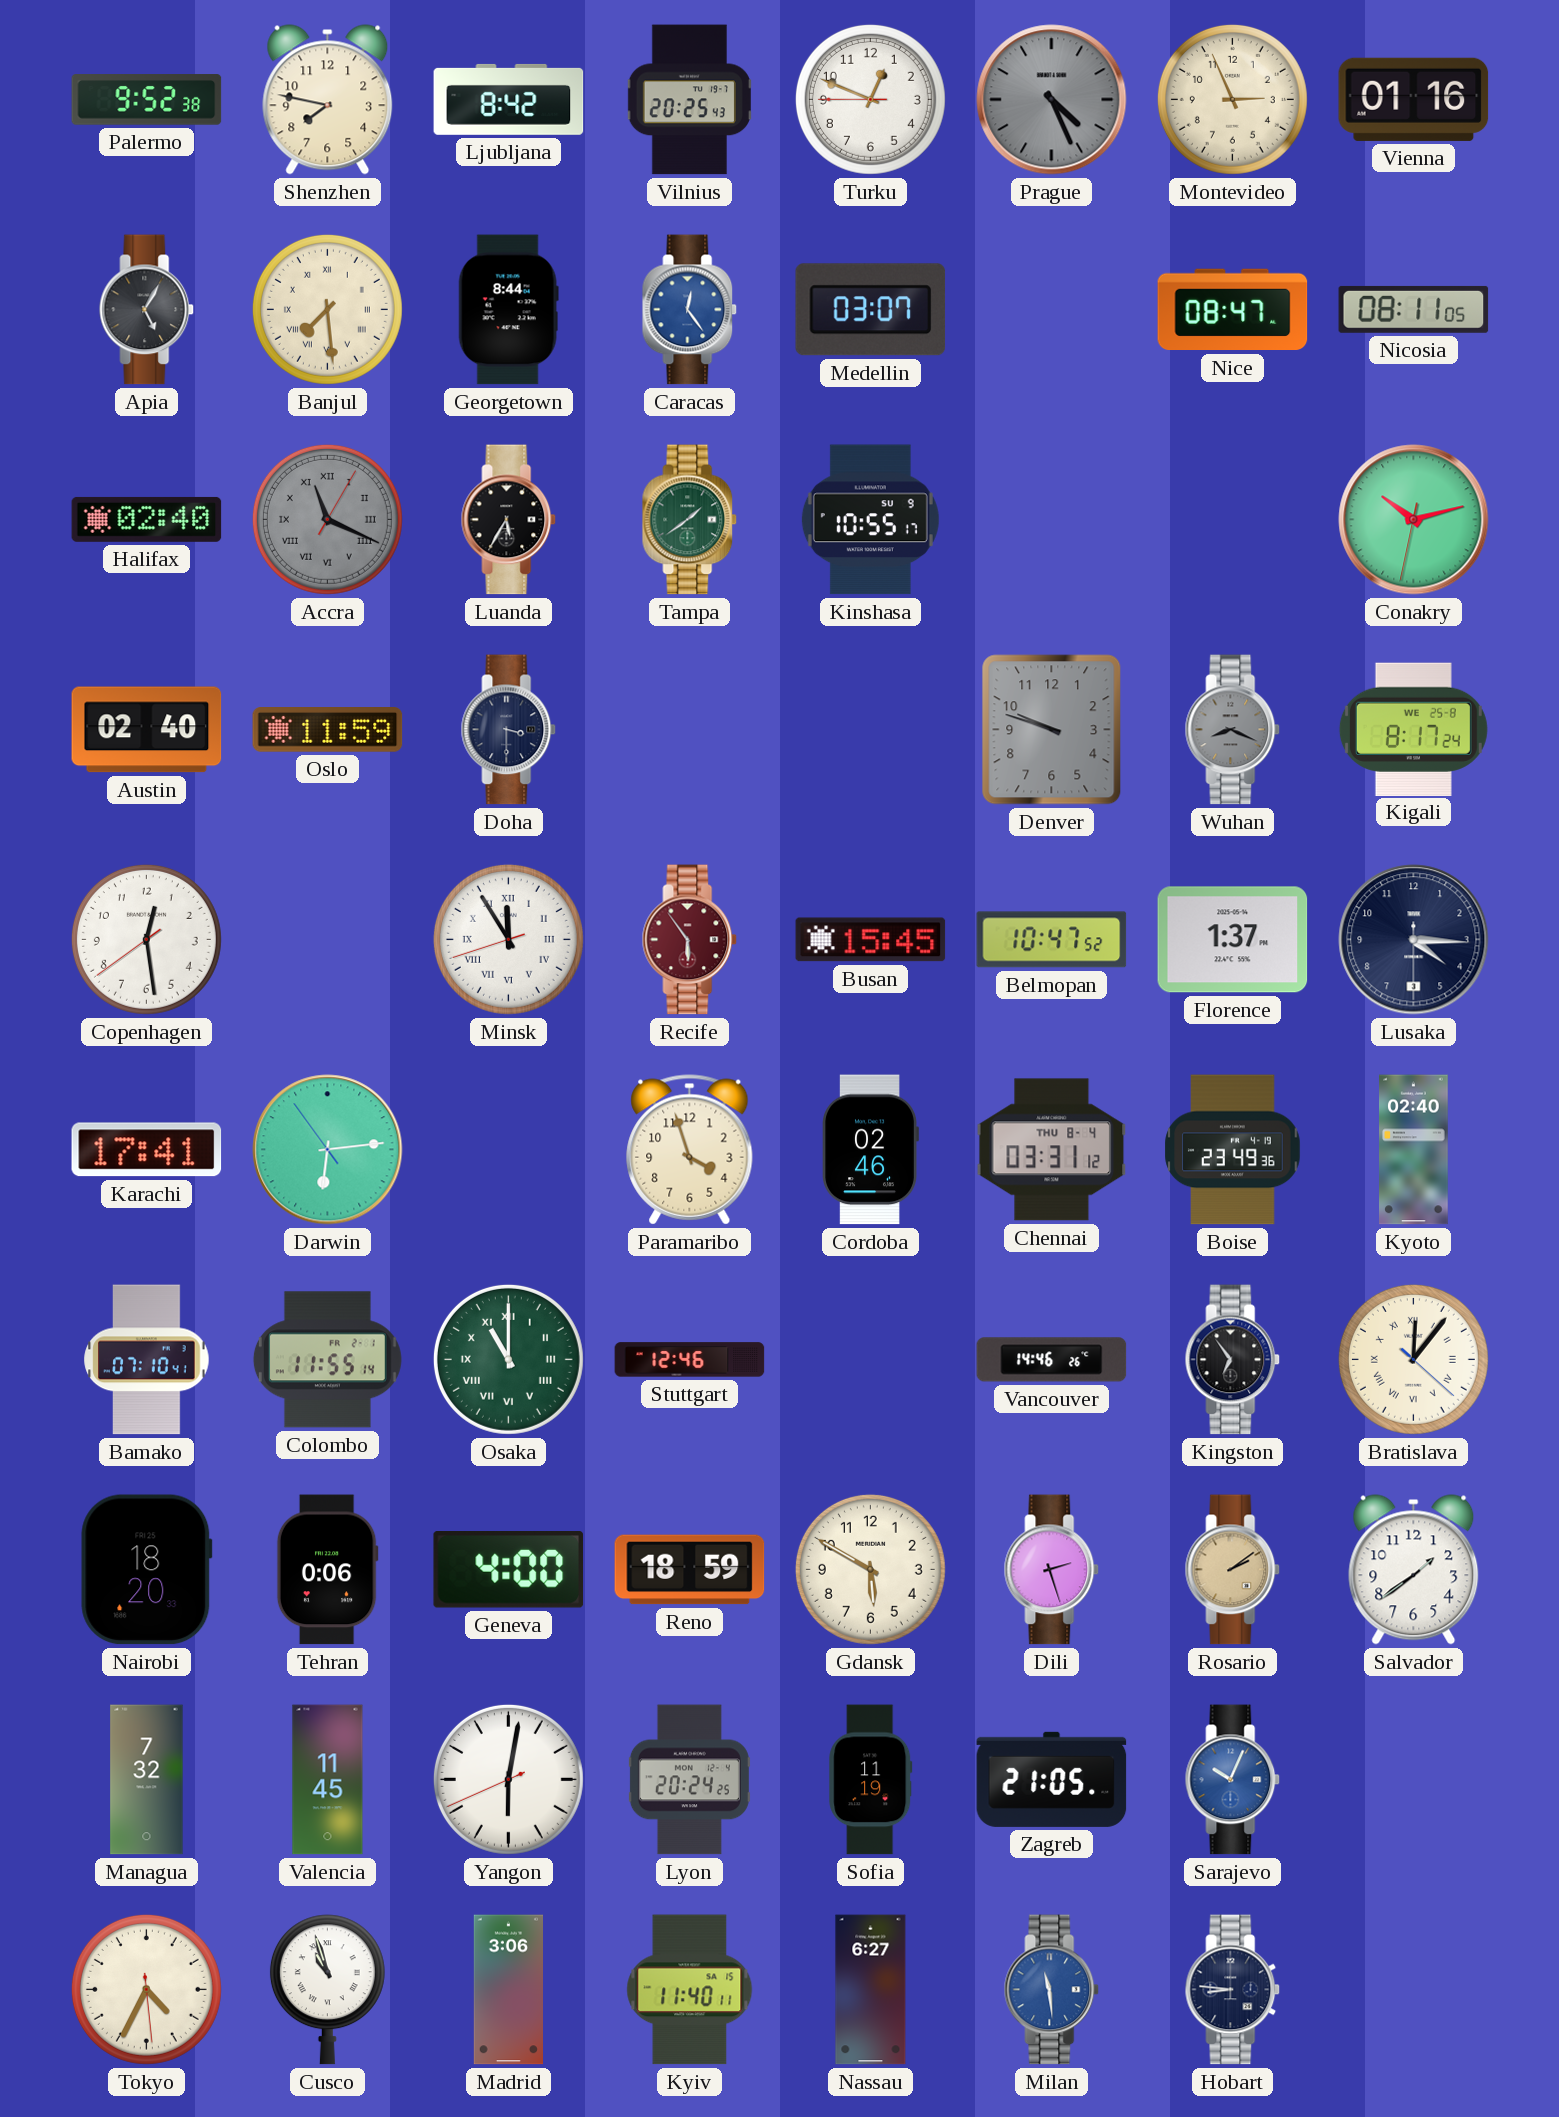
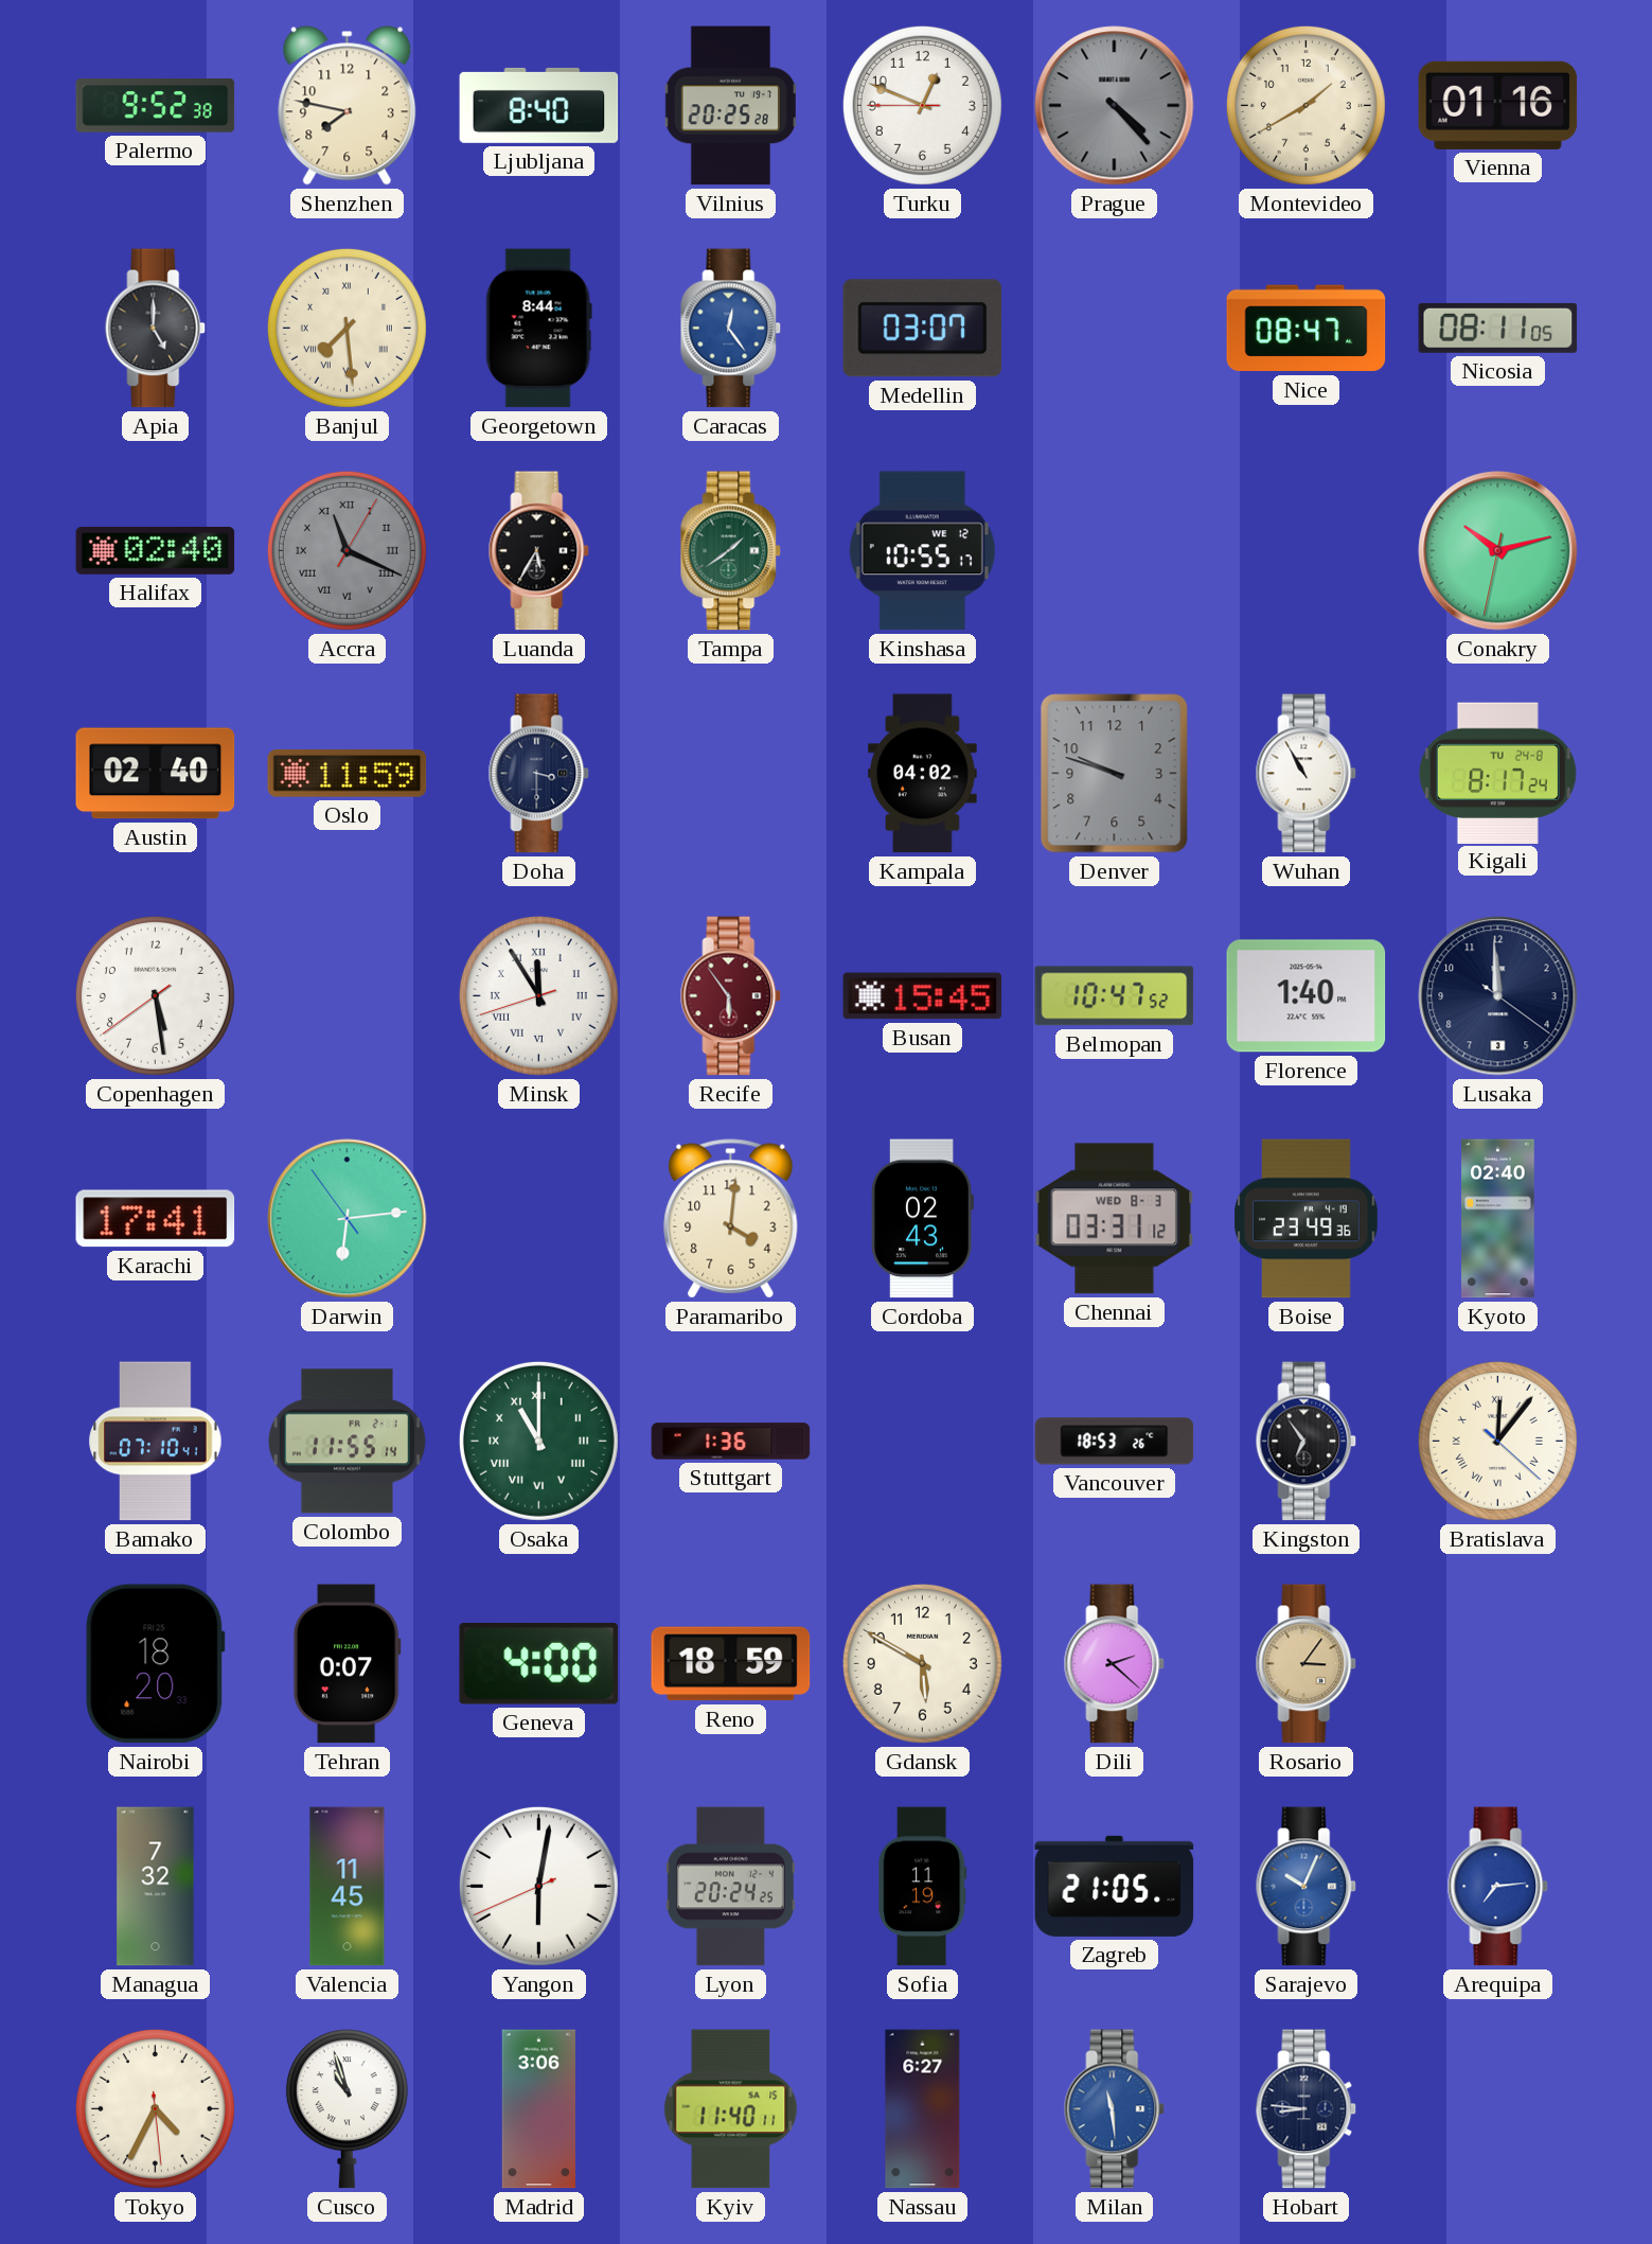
Ljubljana: 8:42 -> 8:40
Vilnius: 20:25:43 -> 20:25:28
Prague: 4:26 -> 4:23
Montevideo: 2:56 -> 1:40
Apia: 5:05 -> 5:00
Kinshasa date: SU 9 -> WE 12
Kampala: none -> 04:02
Wuhan: 8:19 -> 10:55
Wuhan dial: grey -> white
Kigali date: WE 25-8 -> TU 24-8
Copenhagen: 12:28 -> 5:28
Florence: 1:37 -> 1:40
Lusaka: 4:15 -> 11:59
Paramaribo: 3:57 -> 4:01
Cordoba: 02:46 -> 02:43
Chennai date: THU 8-4 -> WED 8-3
Stuttgart: 12:46 -> 1:36
Vancouver: 14:46 -> 18:53
Tehran: 0:06 -> 0:07
Dili: 2:27 -> 2:22
Rosario: 2:09 -> 3:06
Salvador: 1:39 -> none
Arequipa: none -> 7:14
